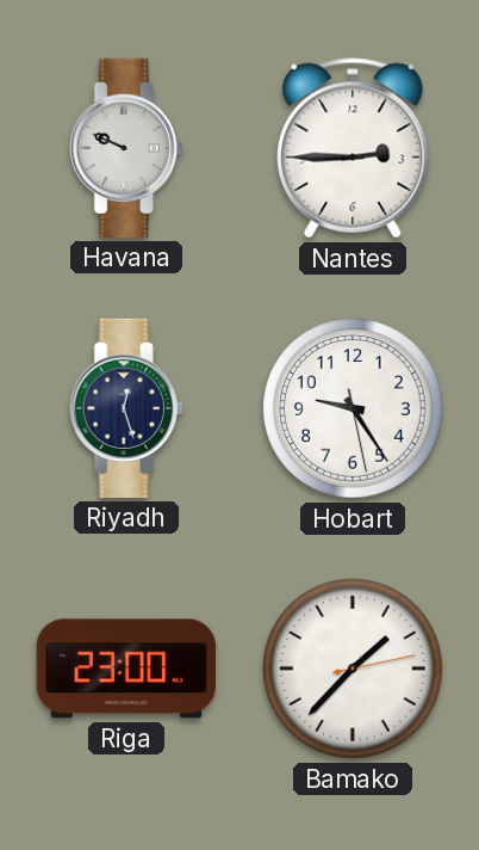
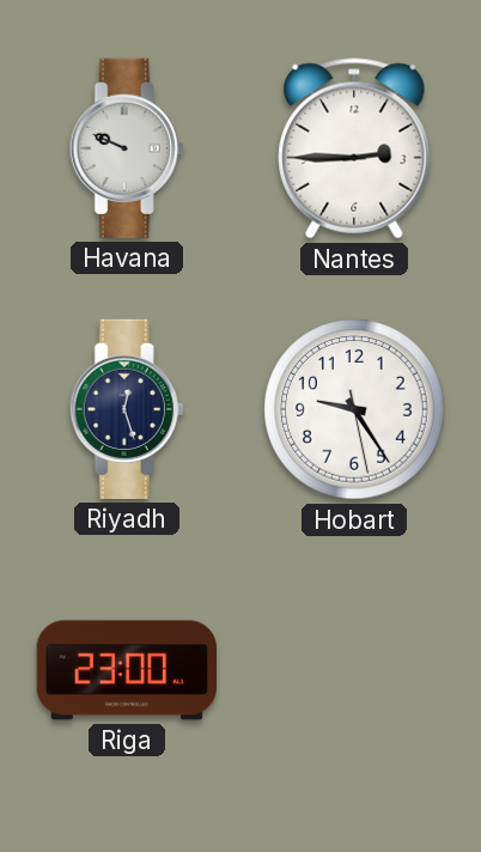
Bamako: 1:37 -> none
